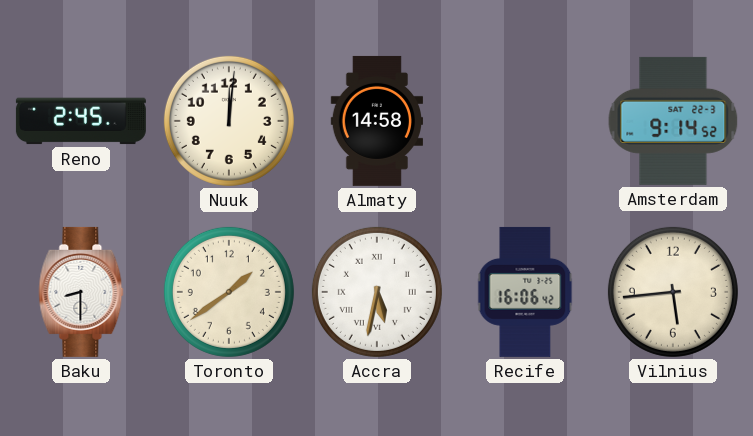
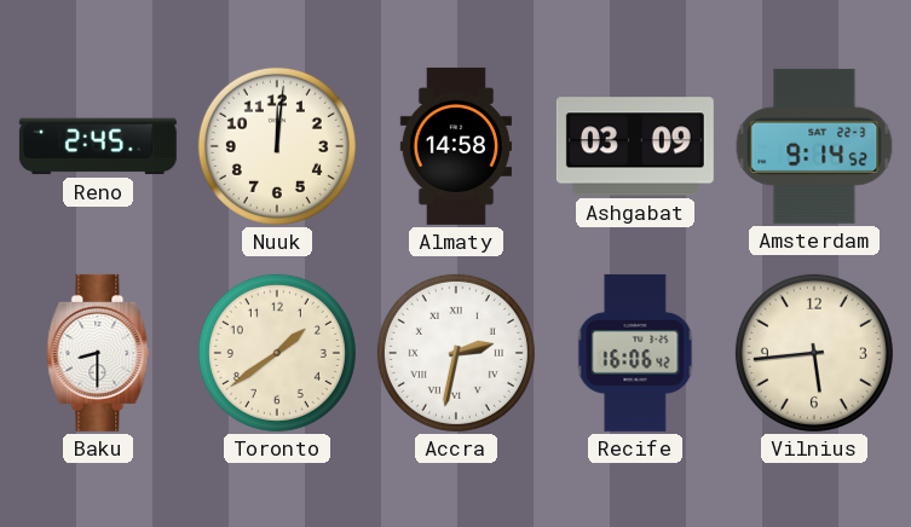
Ashgabat: none -> 03:09
Accra: 5:32 -> 2:32
